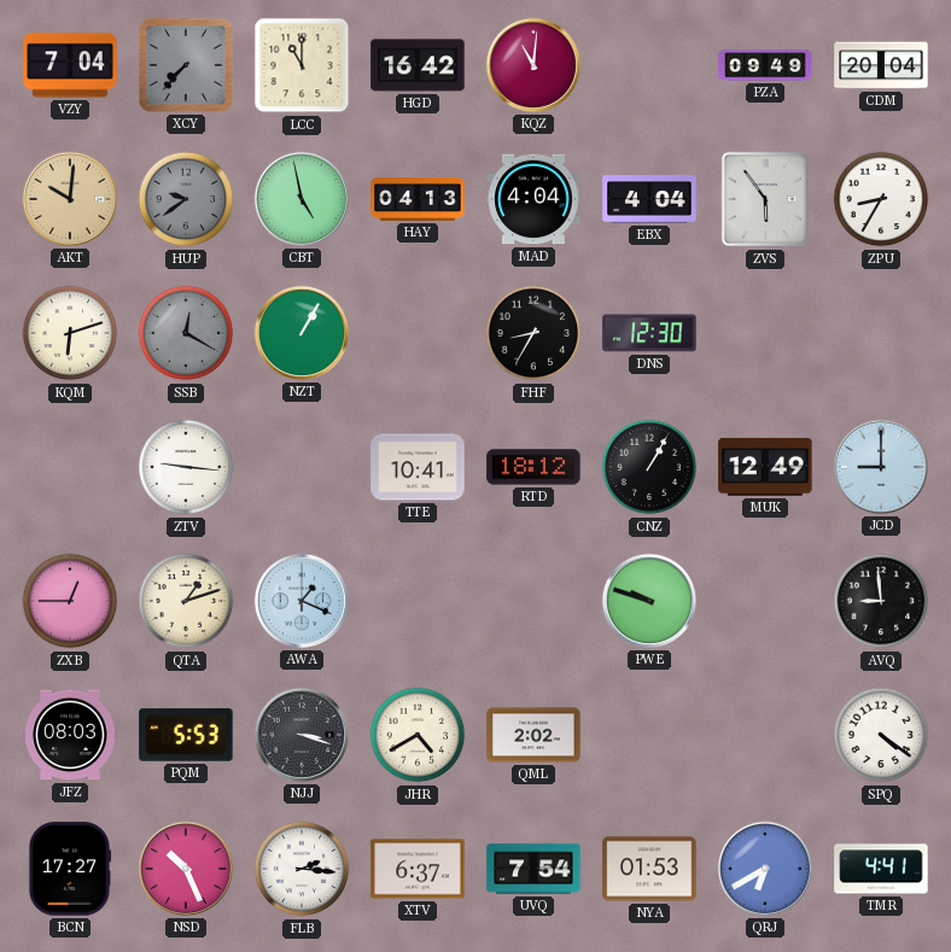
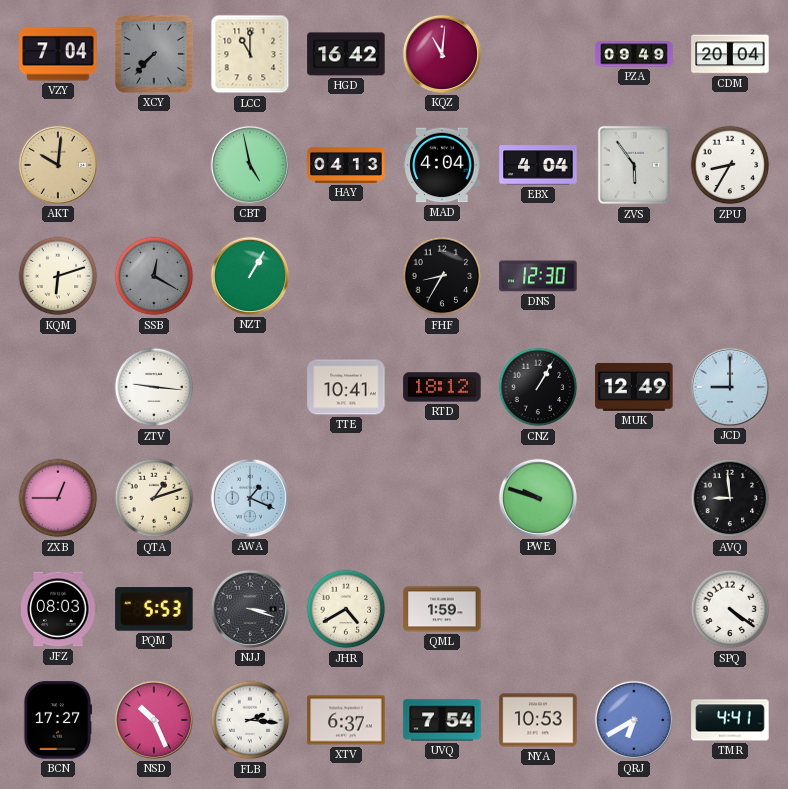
HUP: 9:39 -> none
QML: 2:02 -> 1:59
NYA: 01:53 -> 10:53
